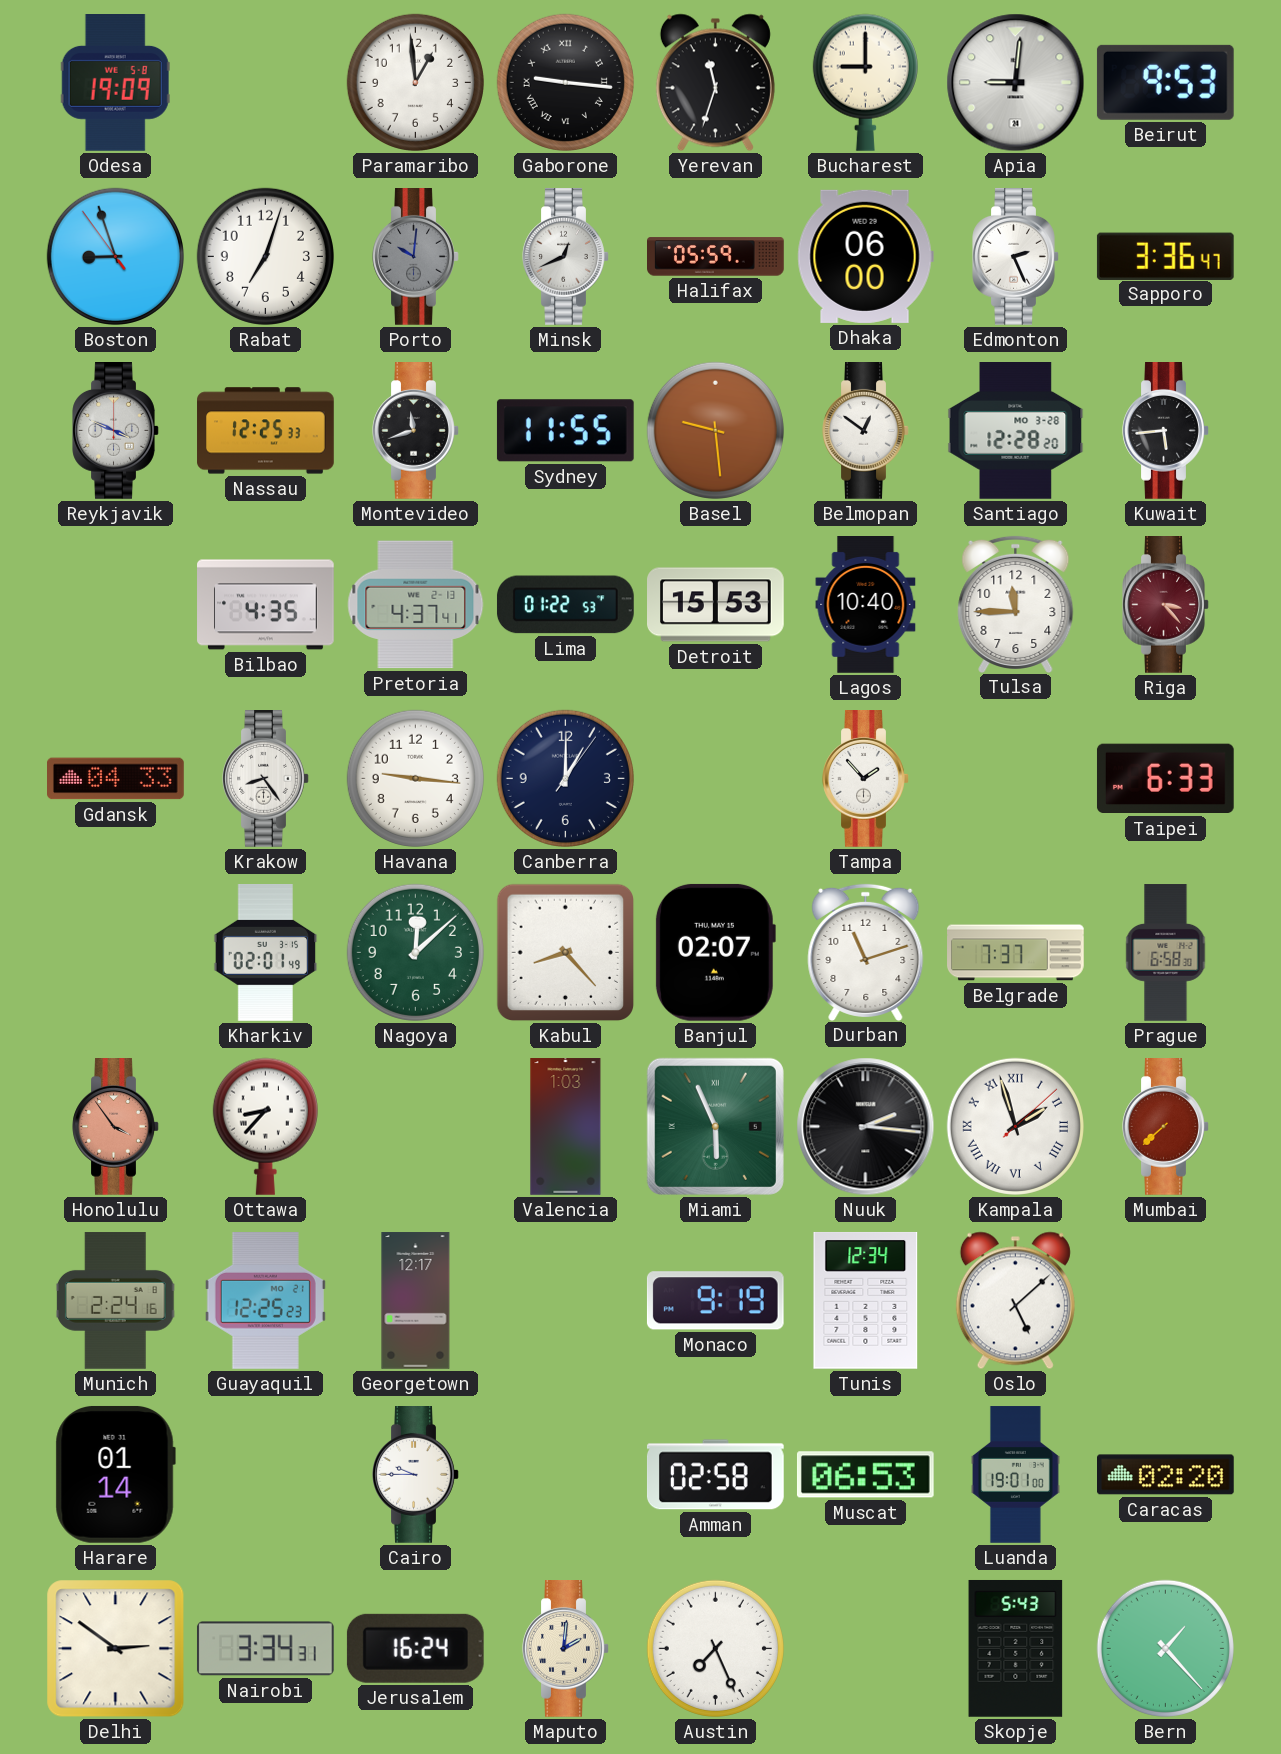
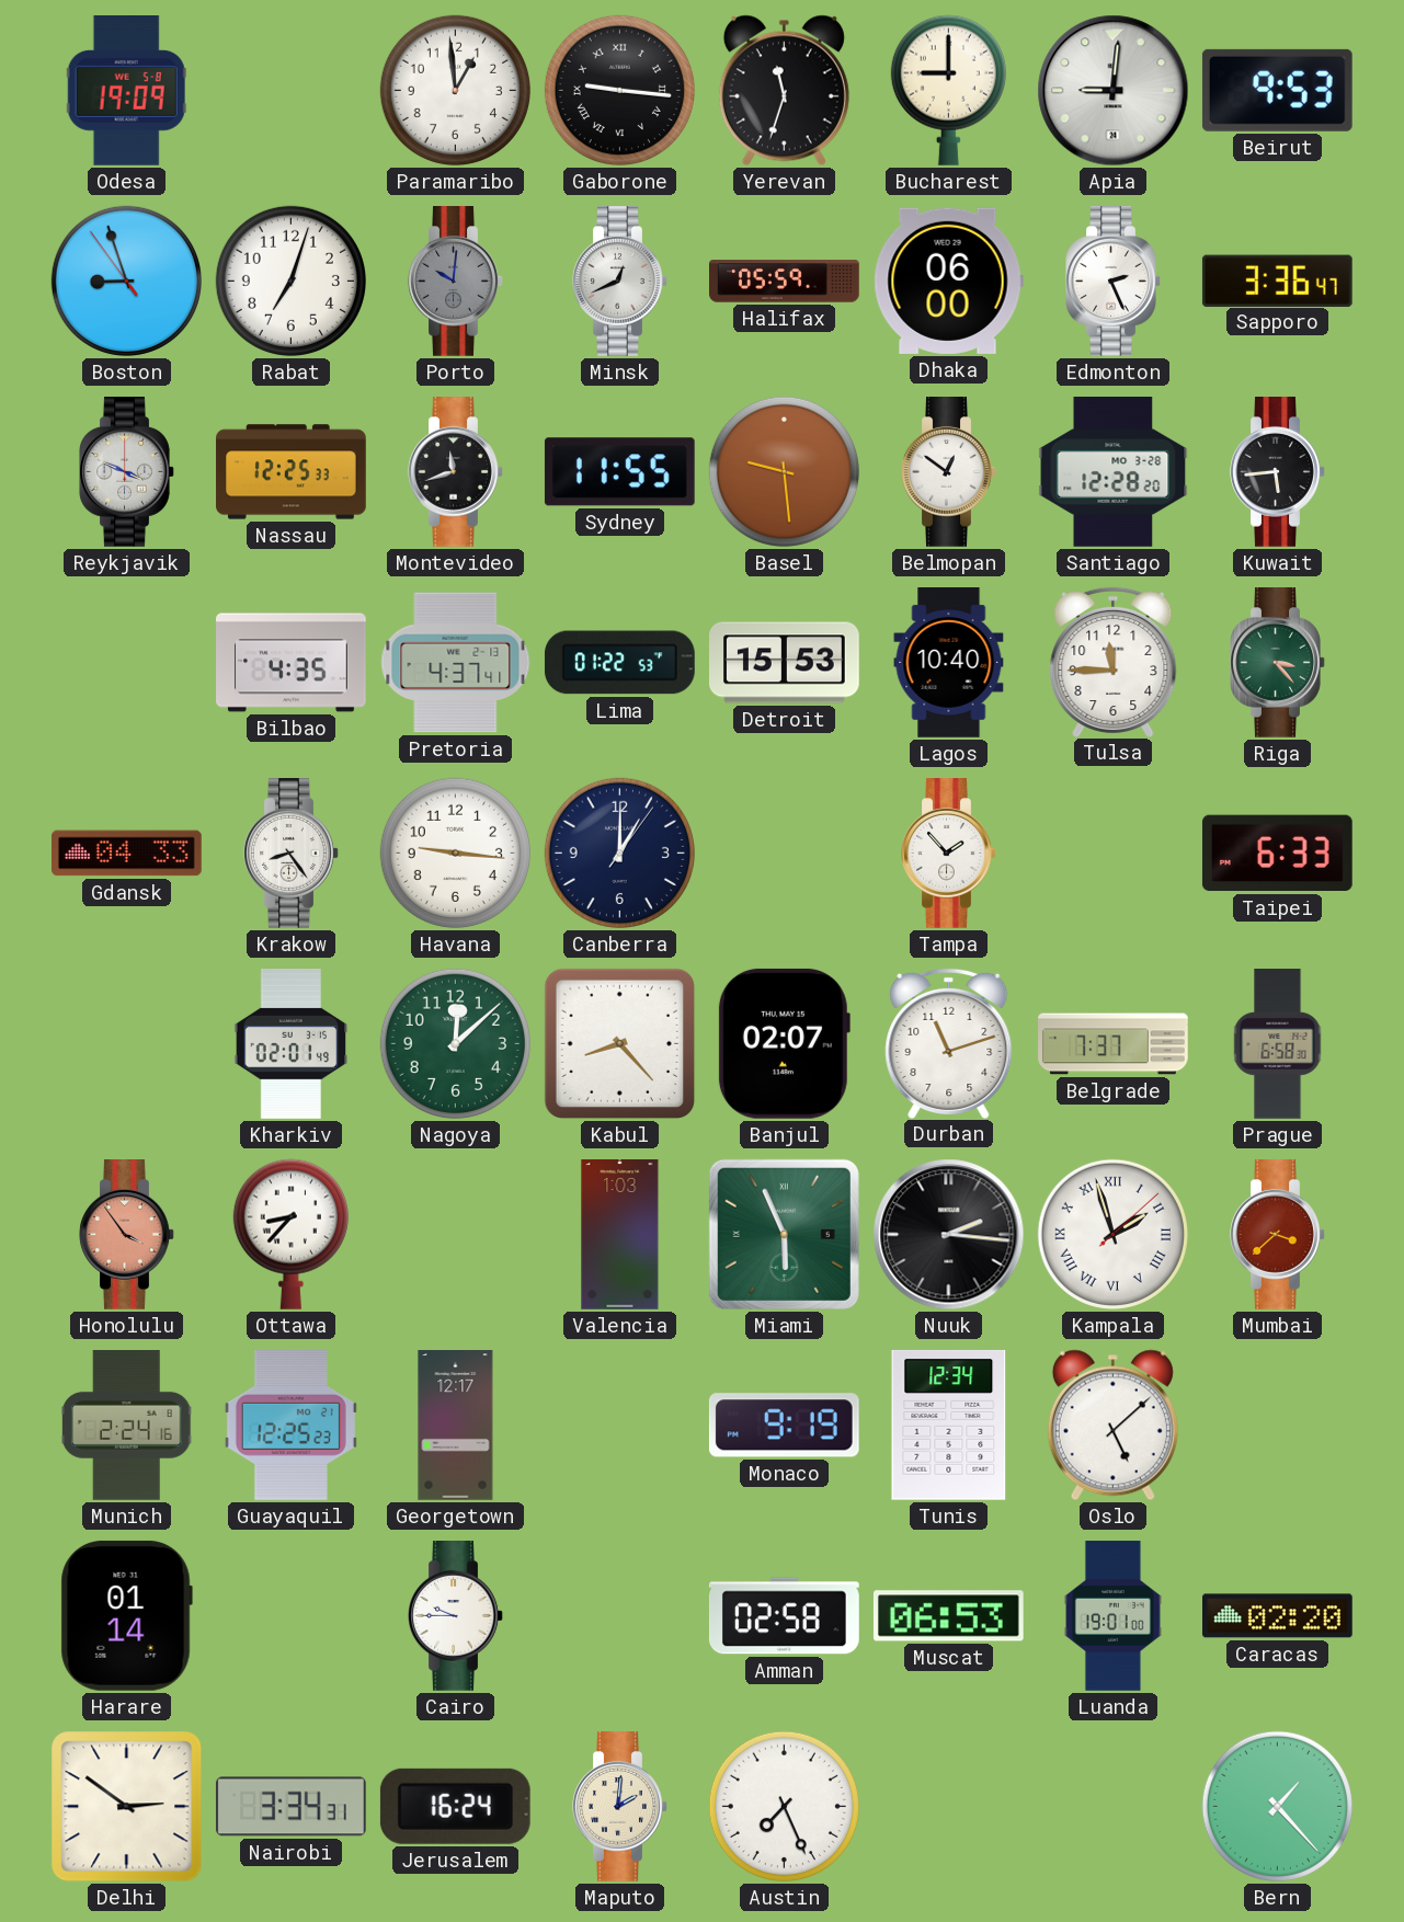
Riga dial: burgundy -> green
Mumbai: 7:38 -> 3:38
Skopje: 5:43 -> none
